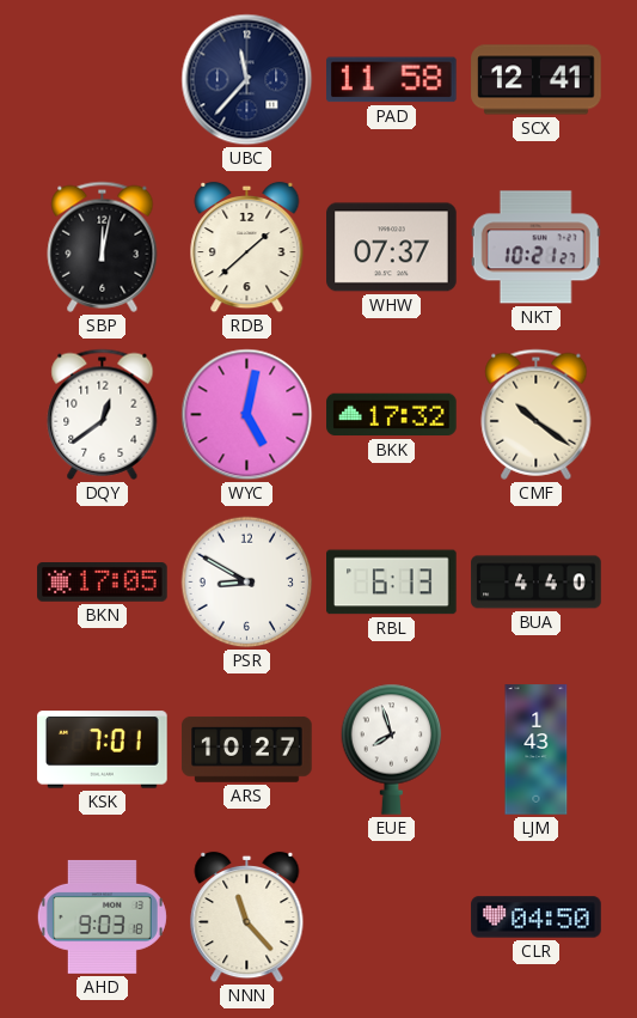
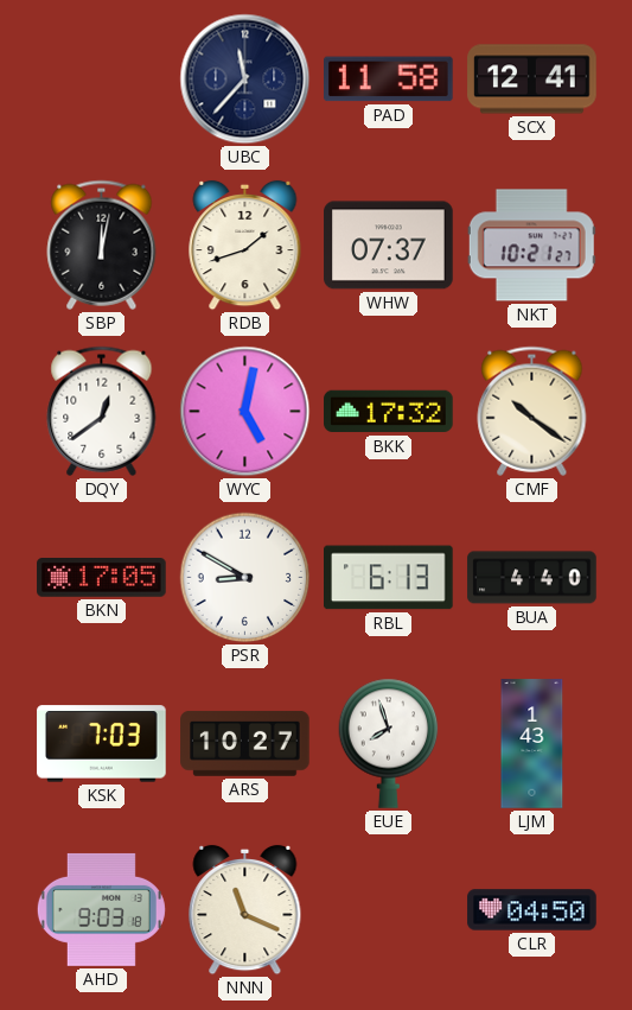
RDB: 1:38 -> 1:42
KSK: 7:01 -> 7:03
NNN: 11:23 -> 11:19
